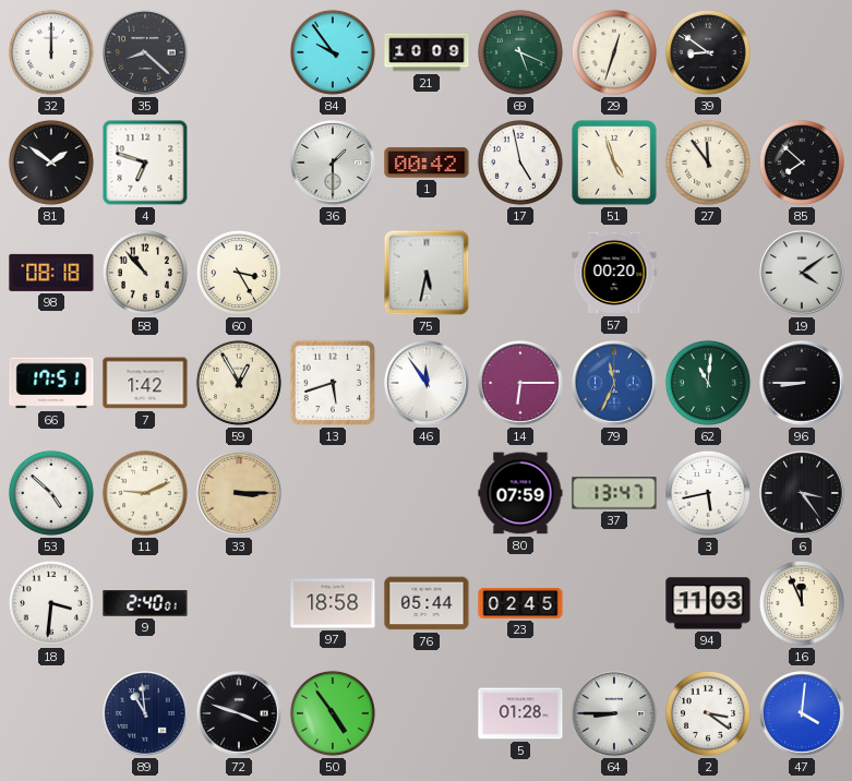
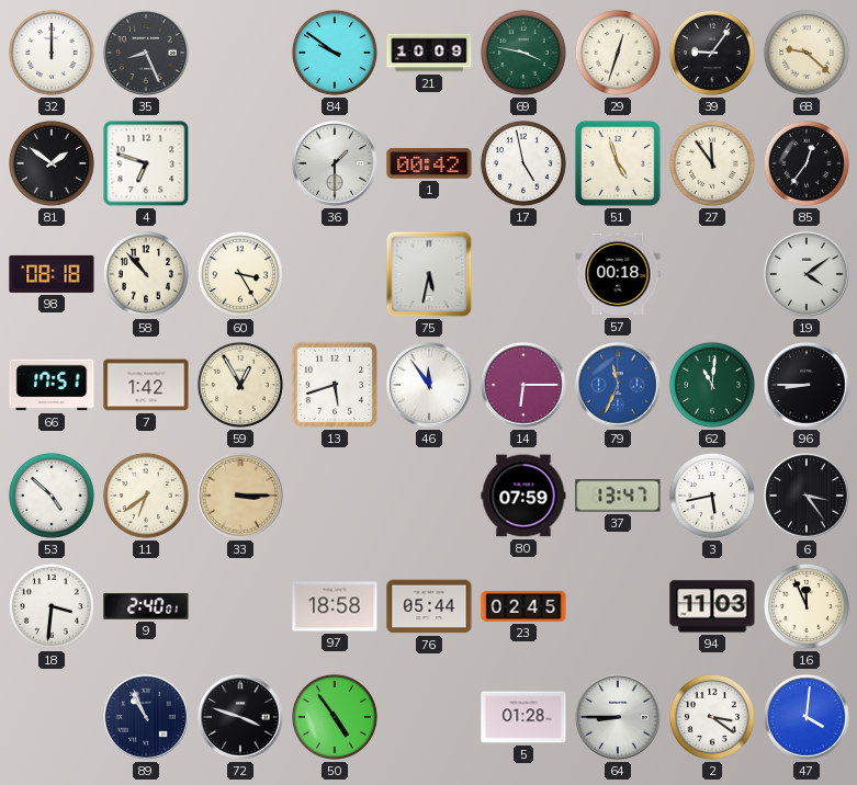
35: 8:22 -> 8:26
84: 9:54 -> 9:51
69: 5:19 -> 3:47
39: 8:51 -> 9:06
68: none -> 9:22
85: 7:52 -> 12:36
57: 00:20 -> 00:18
11: 9:11 -> 6:39
89: 10:59 -> 10:56
